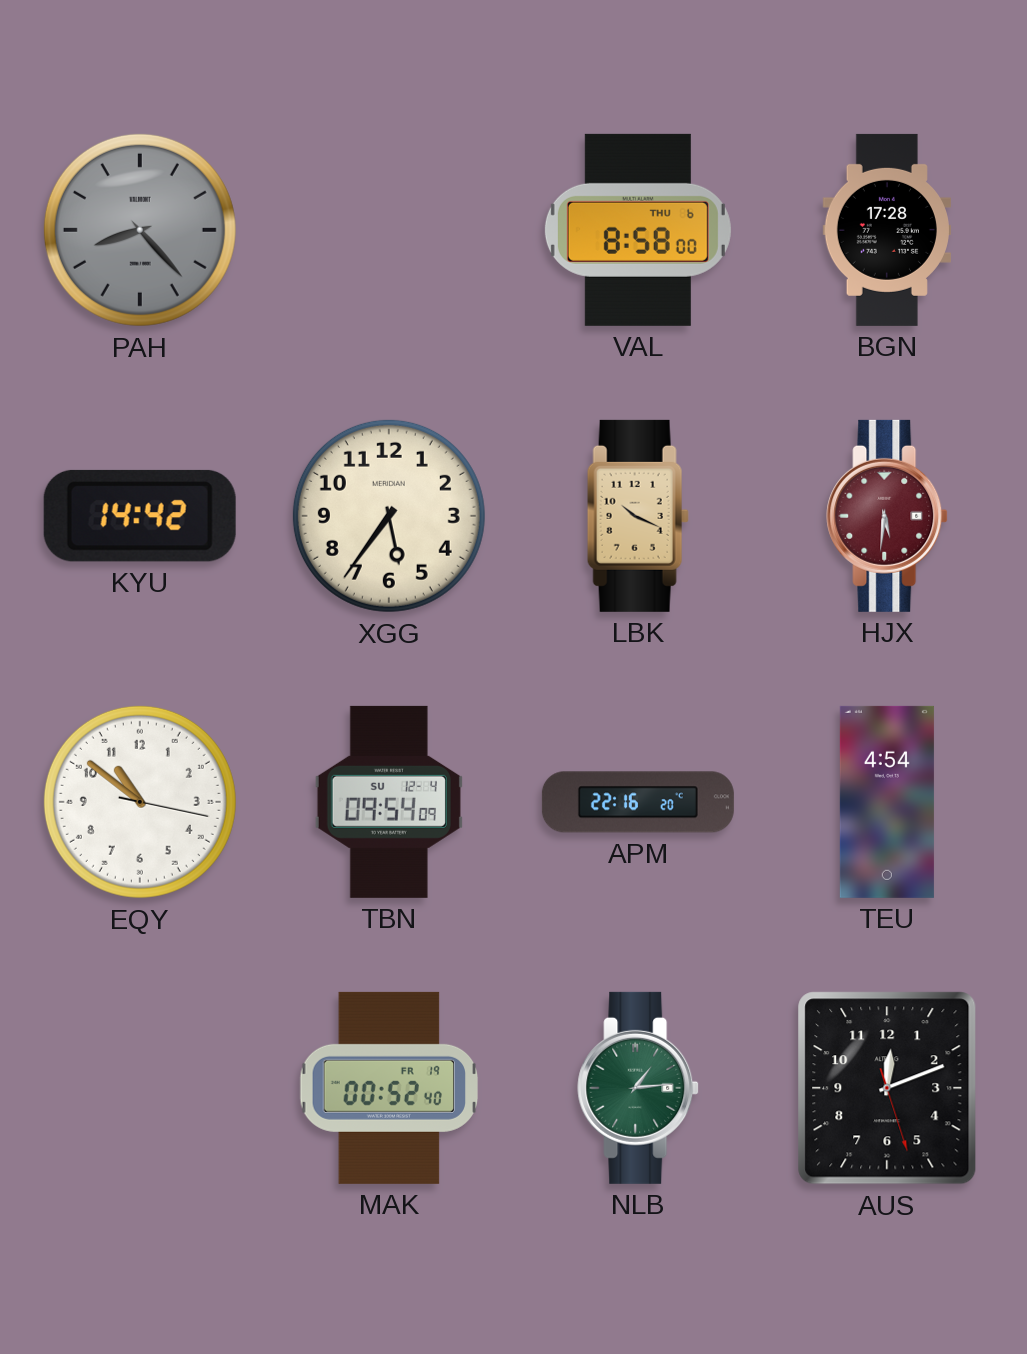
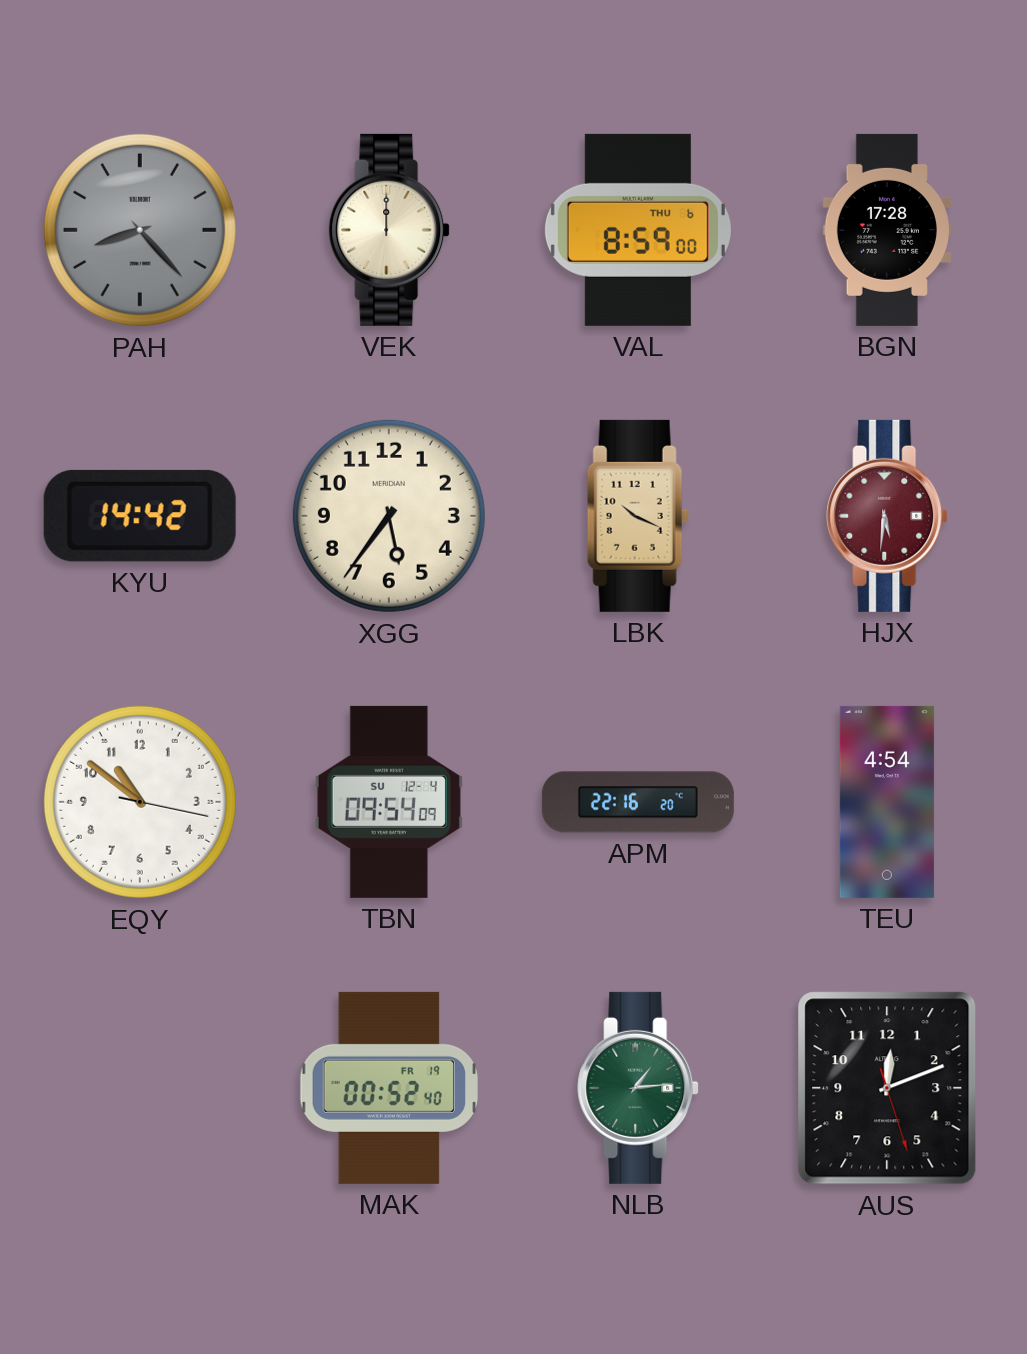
VEK: none -> 12:00
VAL: 8:58 -> 8:59
